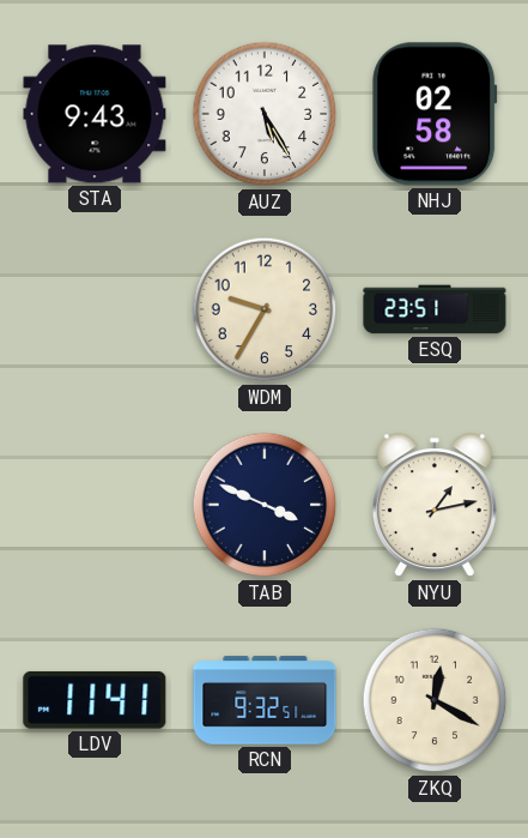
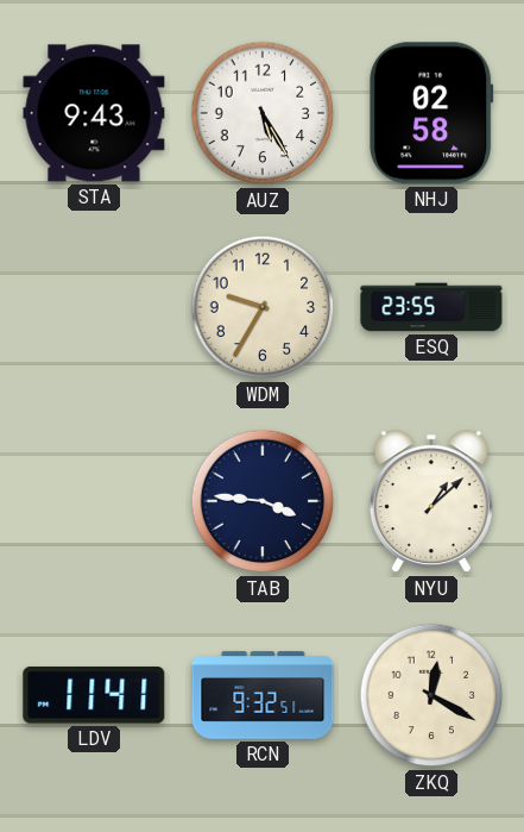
ESQ: 23:51 -> 23:55
TAB: 3:49 -> 3:46
NYU: 1:13 -> 1:08
